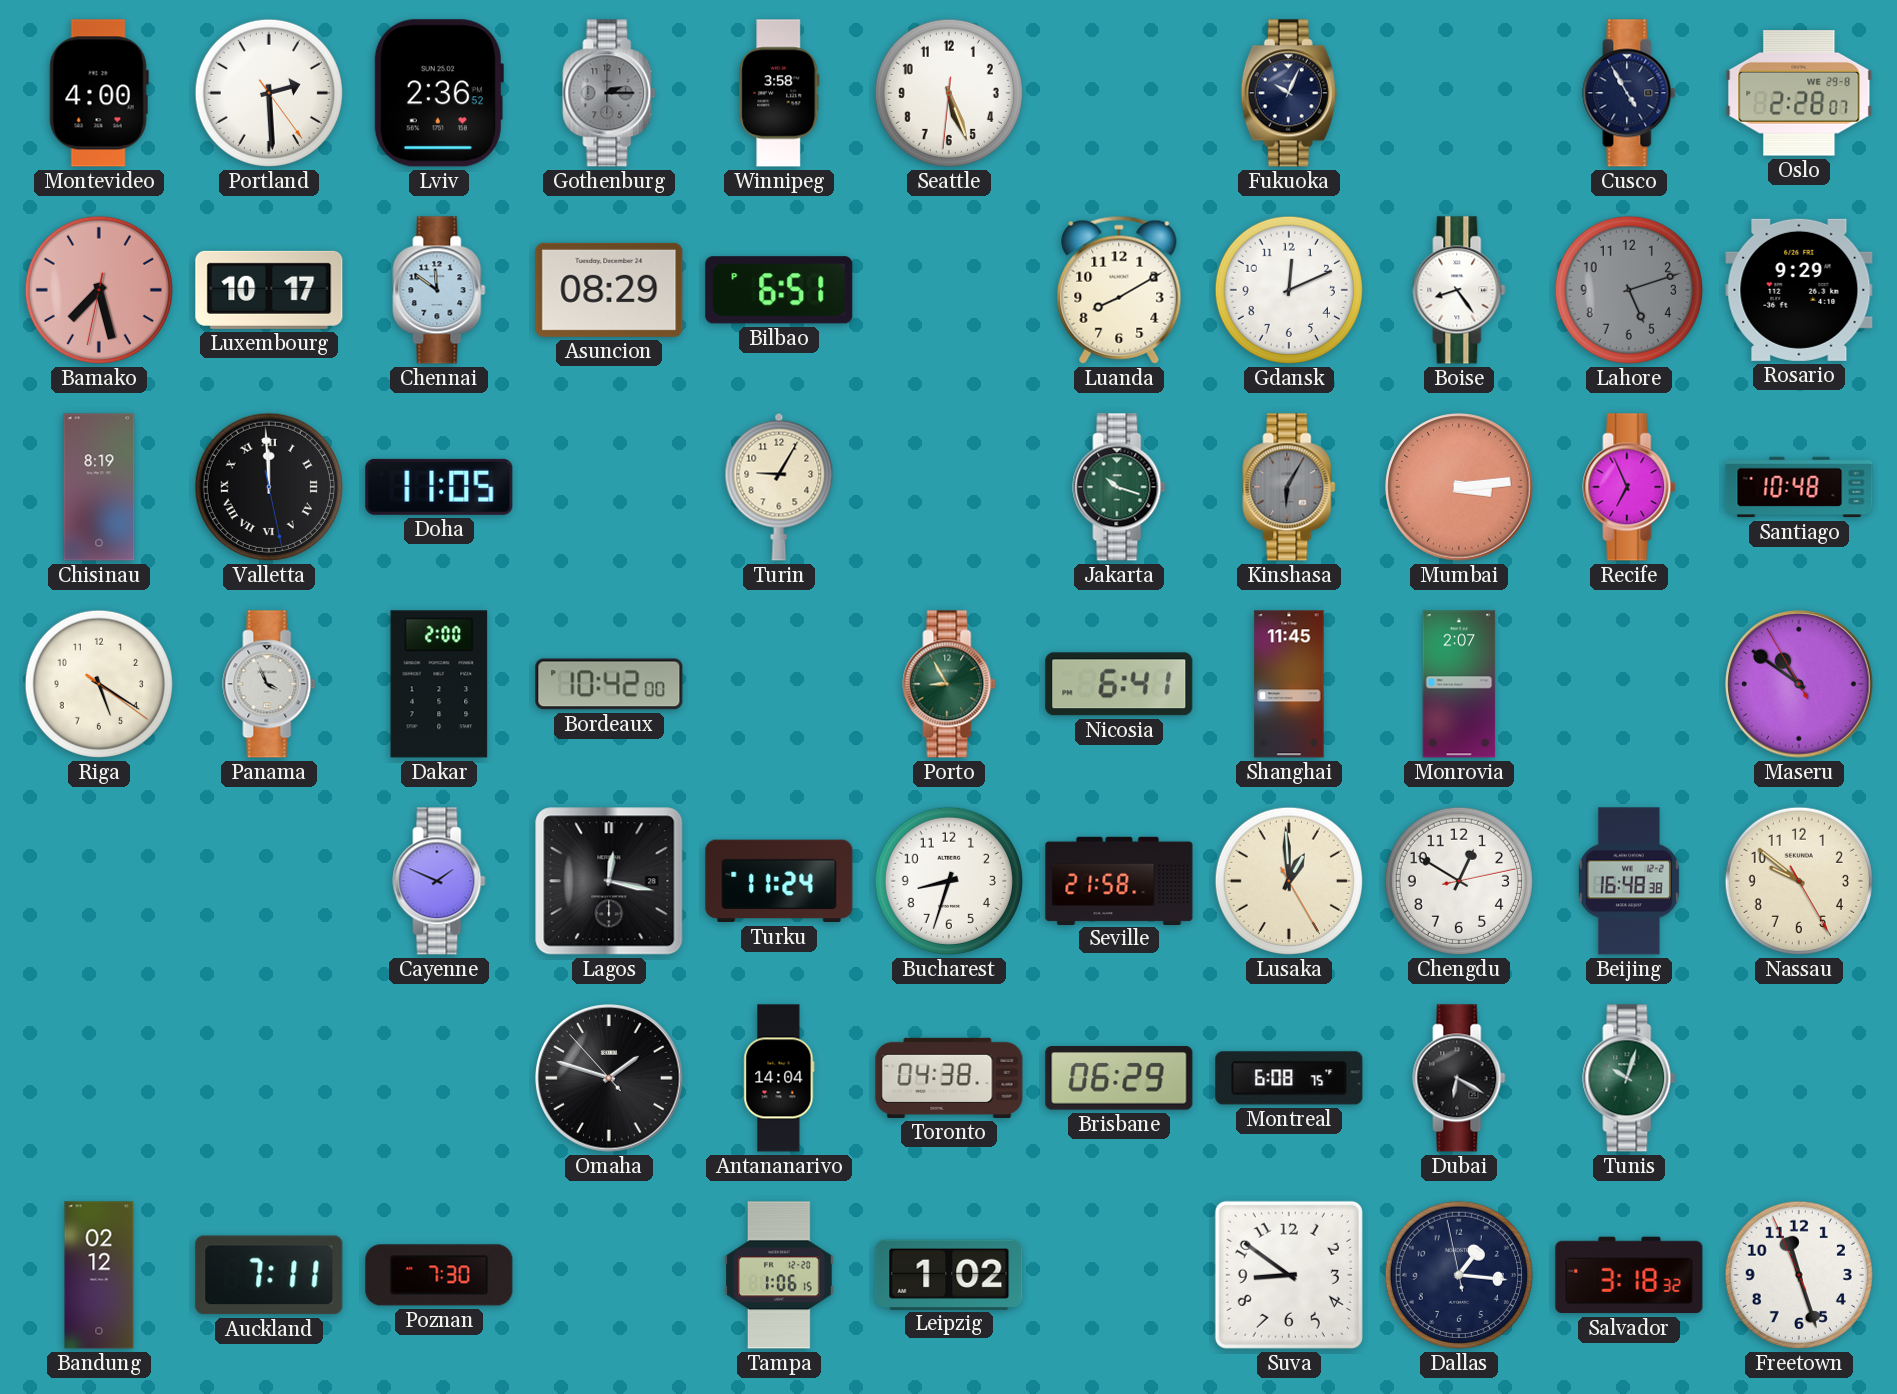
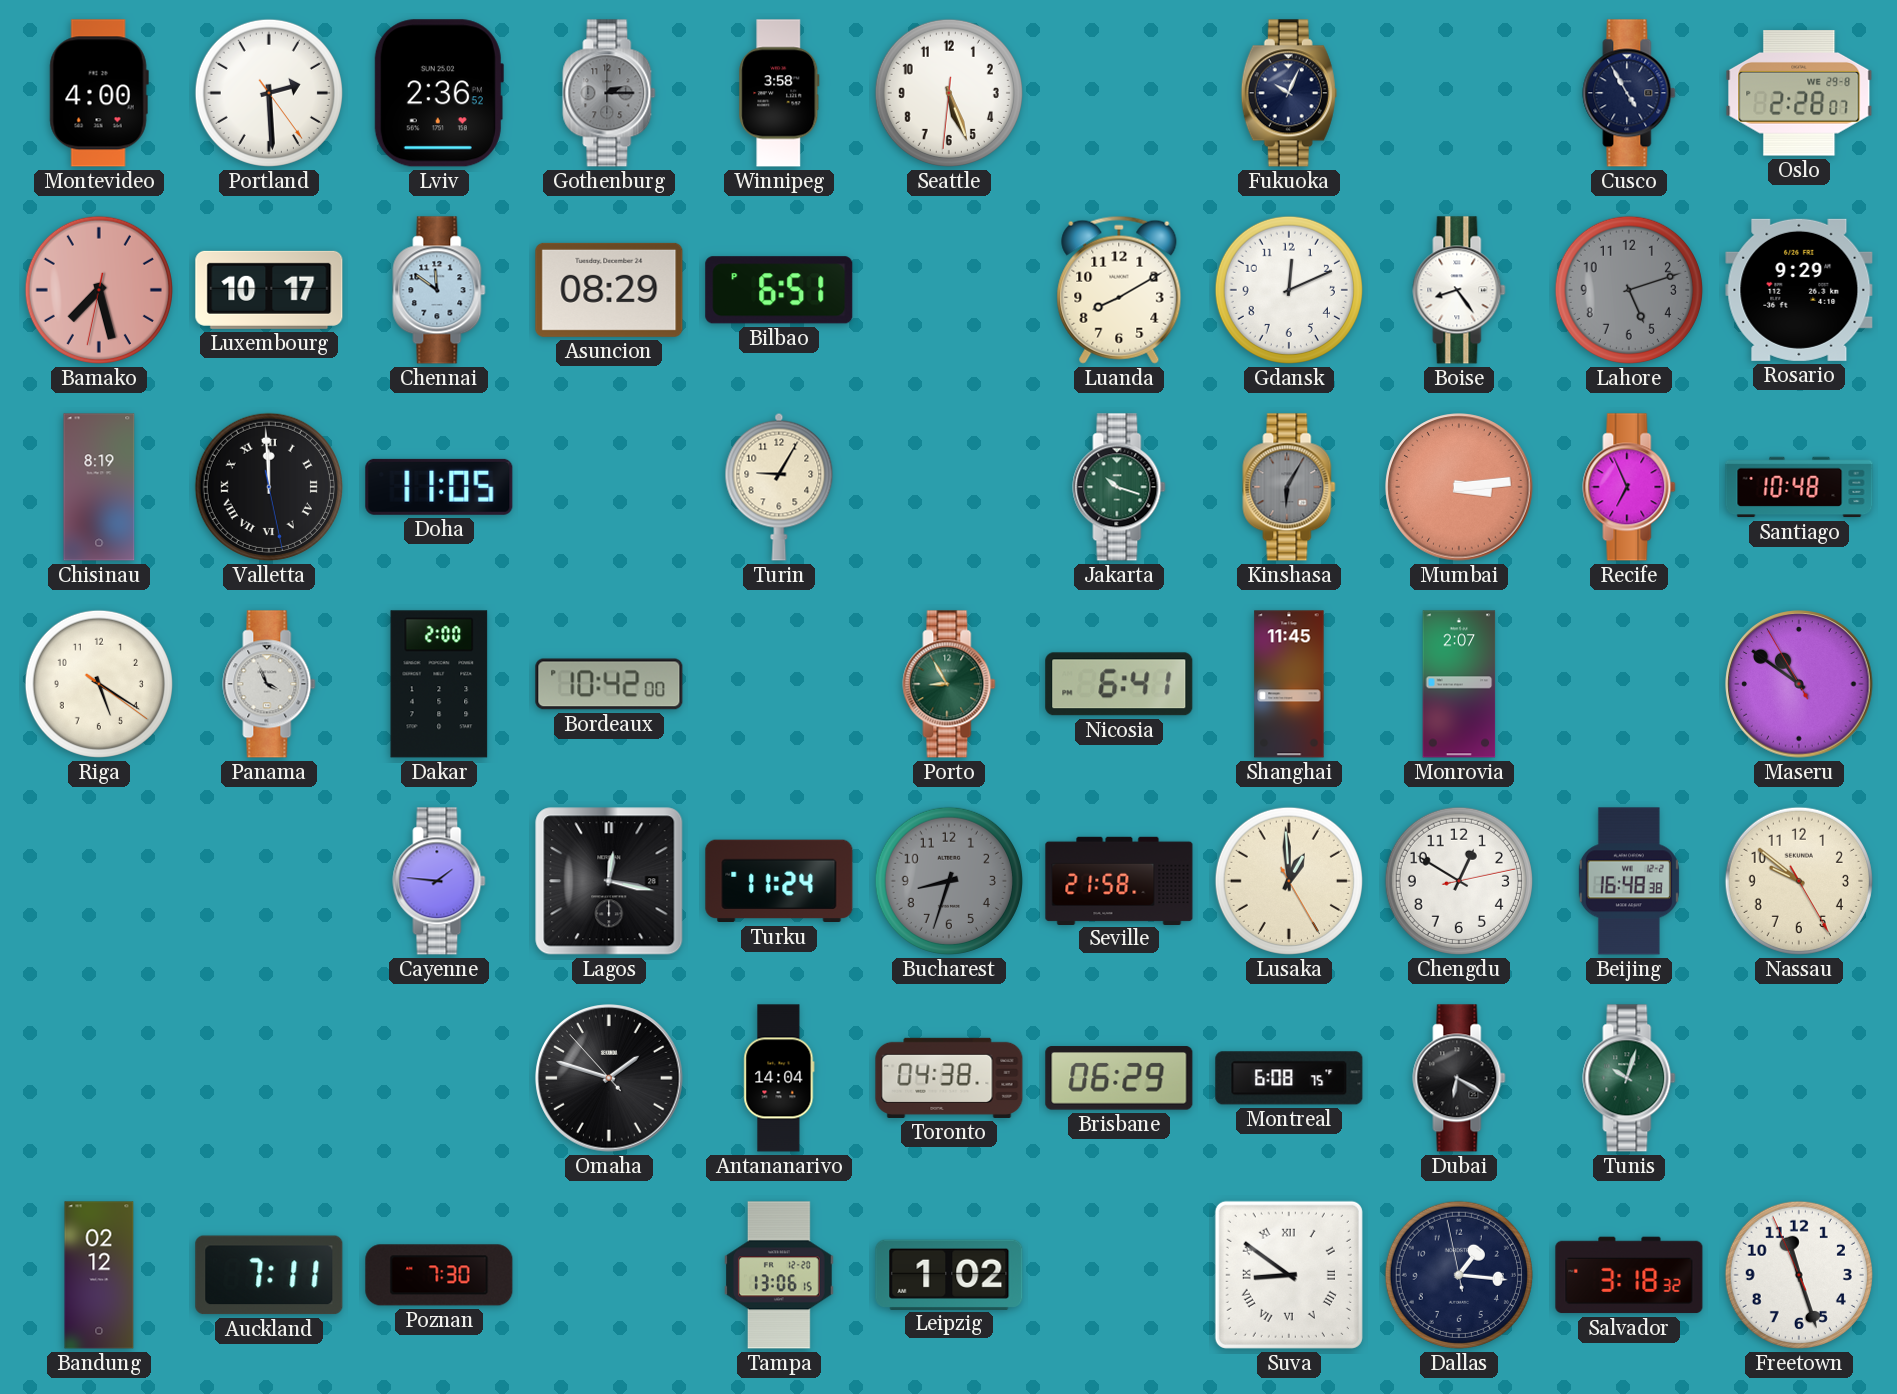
Cayenne: 1:49 -> 1:46
Bucharest dial: white -> grey
Tampa: 1:06 -> 13:06
Suva numerals: Arabic -> Roman
